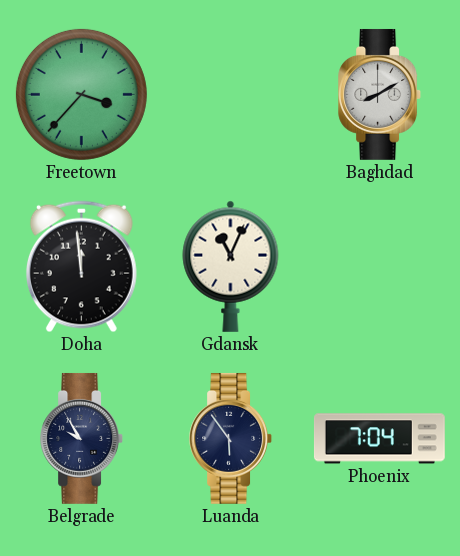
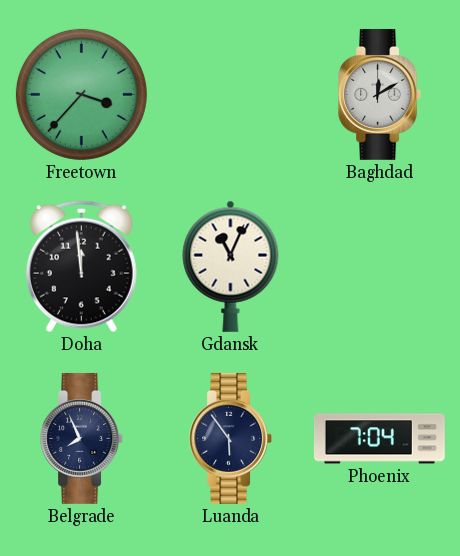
Baghdad: 8:10 -> 12:10
Belgrade: 9:55 -> 7:56
